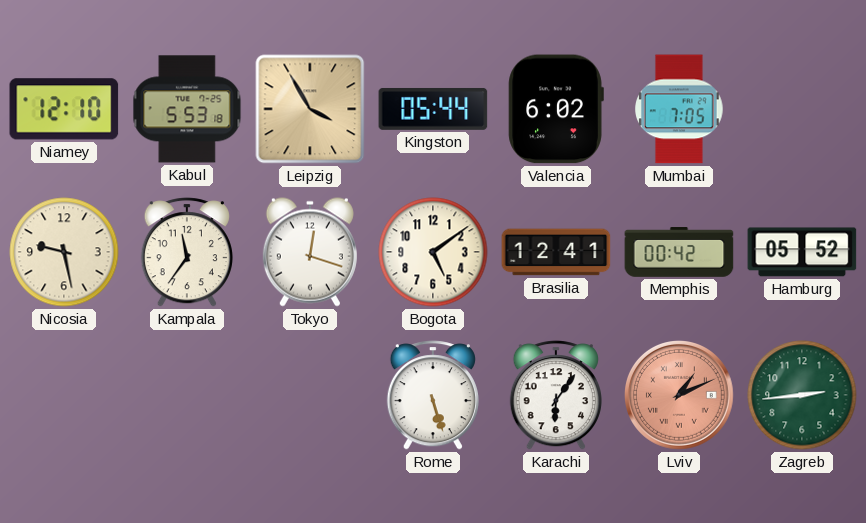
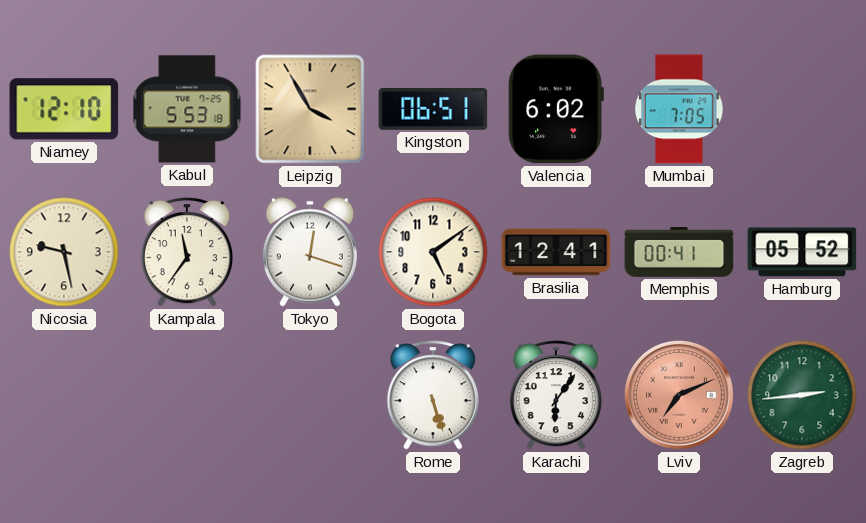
Kingston: 05:44 -> 06:51
Memphis: 00:42 -> 00:41
Lviv: 1:11 -> 7:11
